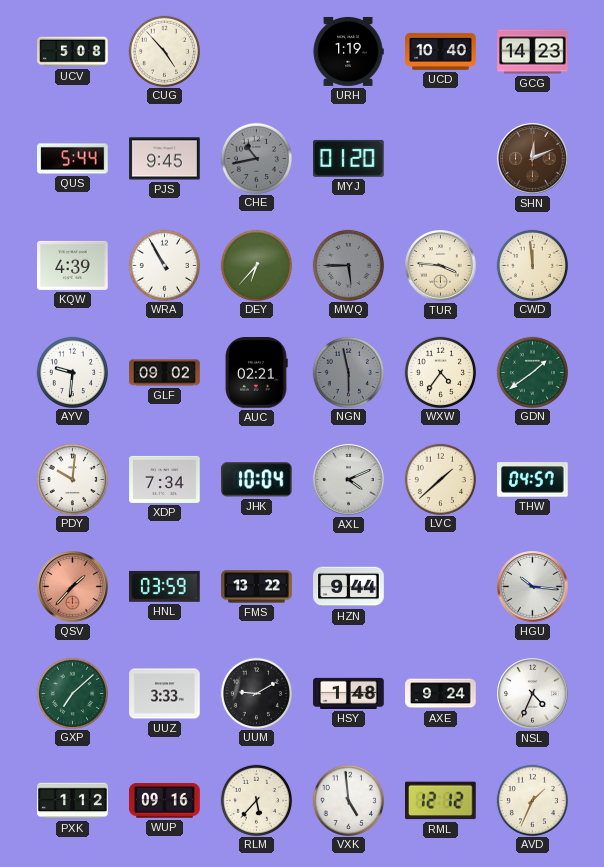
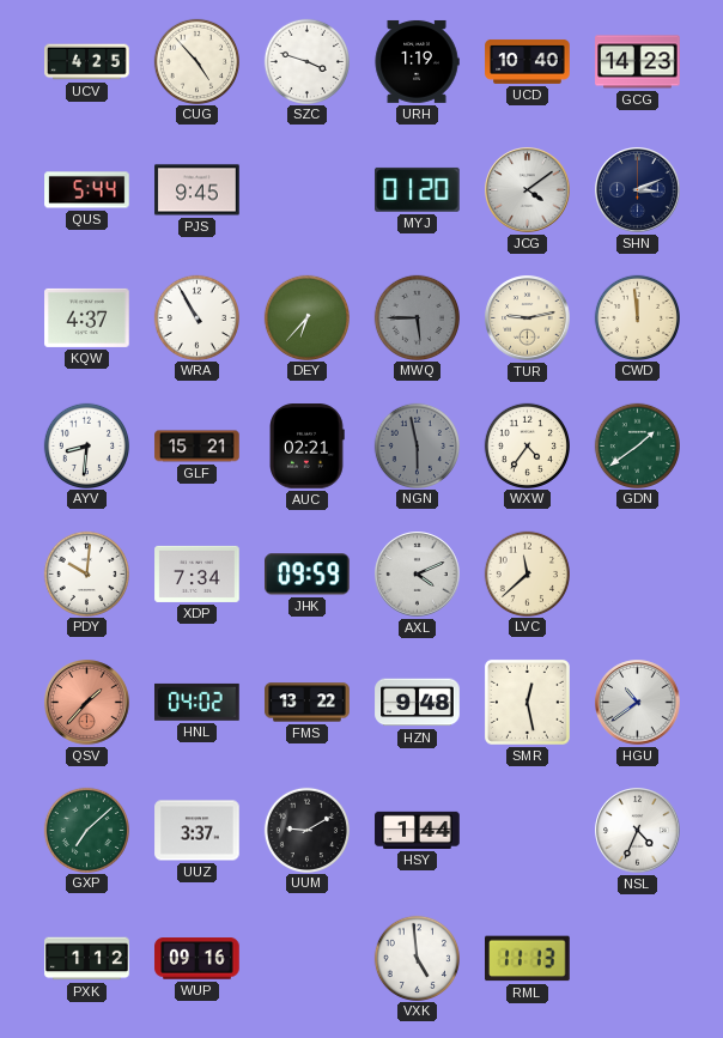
UCV: 5:08 -> 4:25
SZC: none -> 3:48
CHE: 10:43 -> none
JCG: none -> 4:09
SHN: 12:11 -> 3:11
SHN dial: brown -> navy
KQW: 4:39 -> 4:37
TUR: 3:46 -> 9:13
AYV: 9:31 -> 8:31
GLF: 09:02 -> 15:21
JHK: 10:04 -> 09:59
LVC: 1:38 -> 11:38
THW: 04:57 -> none
HNL: 03:59 -> 04:02
HZN: 9:44 -> 9:48
SMR: none -> 12:28
HGU: 10:16 -> 10:39
UUZ: 3:33 -> 3:37
HSY: 1:48 -> 1:44
AXE: 9:24 -> none
RLM: 5:37 -> none
RML: 12:12 -> 11:13
AVD: 1:34 -> none
